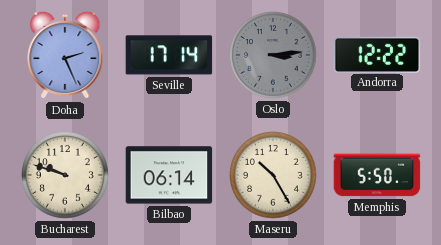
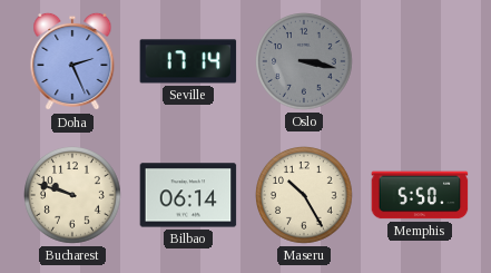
Oslo: 3:14 -> 3:17
Andorra: 12:22 -> none
